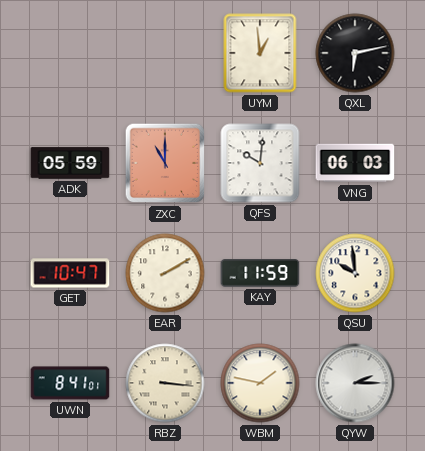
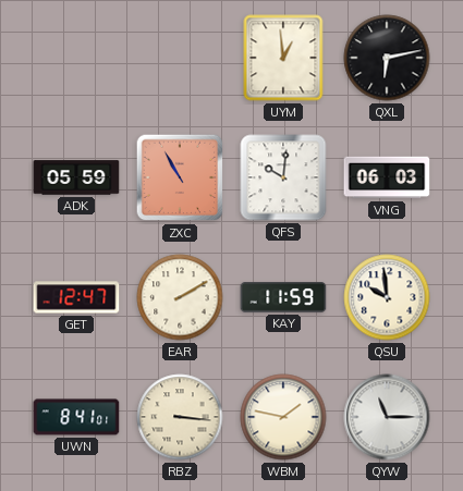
ZXC: 11:00 -> 10:55
GET: 10:47 -> 12:47
QYW: 2:15 -> 11:15
